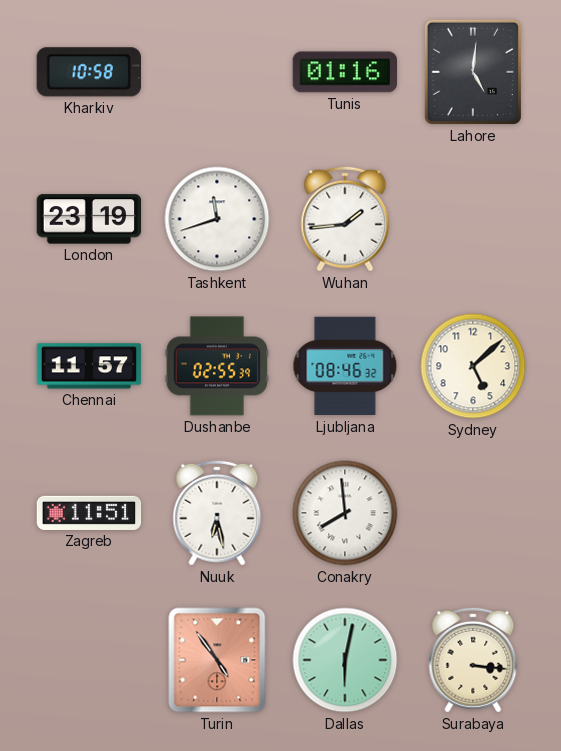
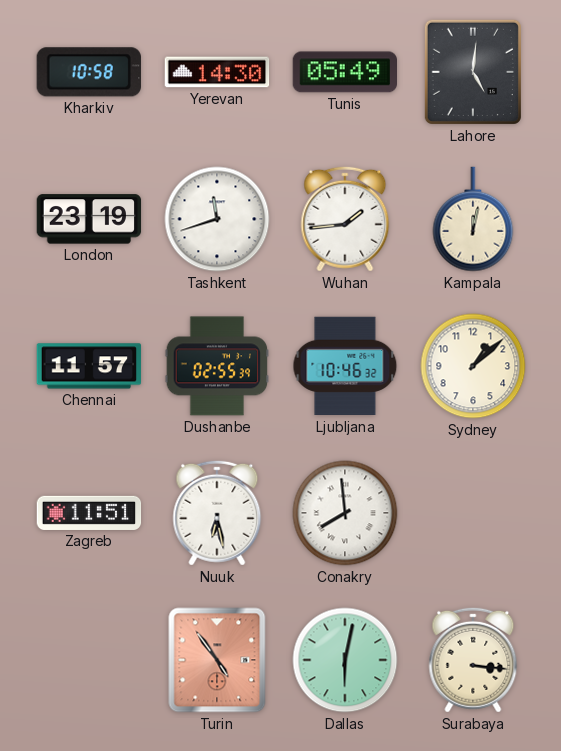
Yerevan: none -> 14:30
Tunis: 01:16 -> 05:49
Kampala: none -> 12:02
Ljubljana: 08:46 -> 10:46
Sydney: 5:08 -> 1:08
